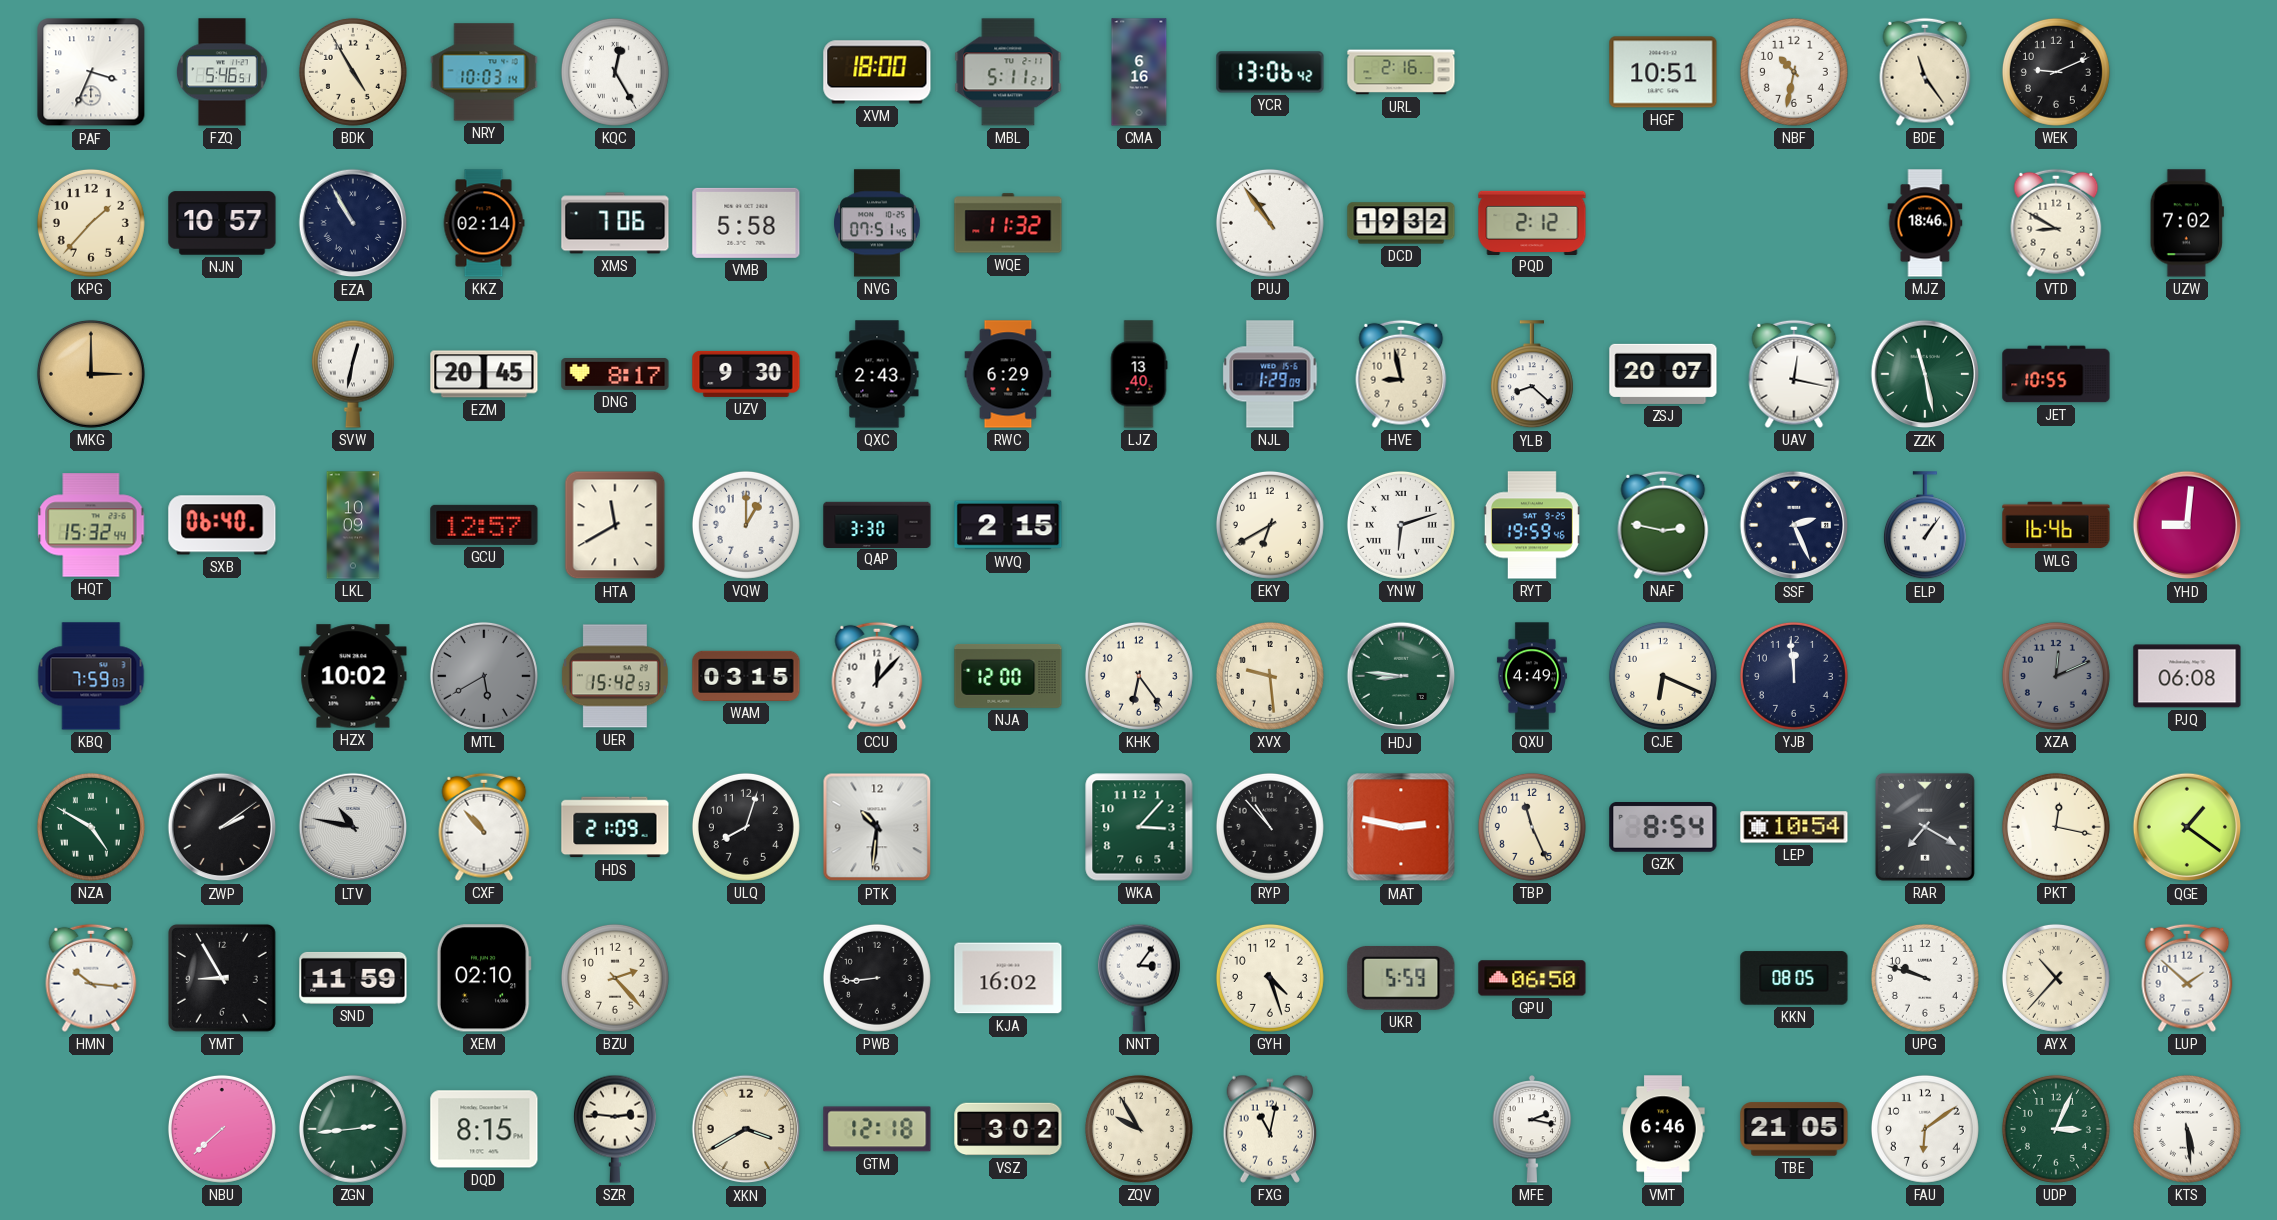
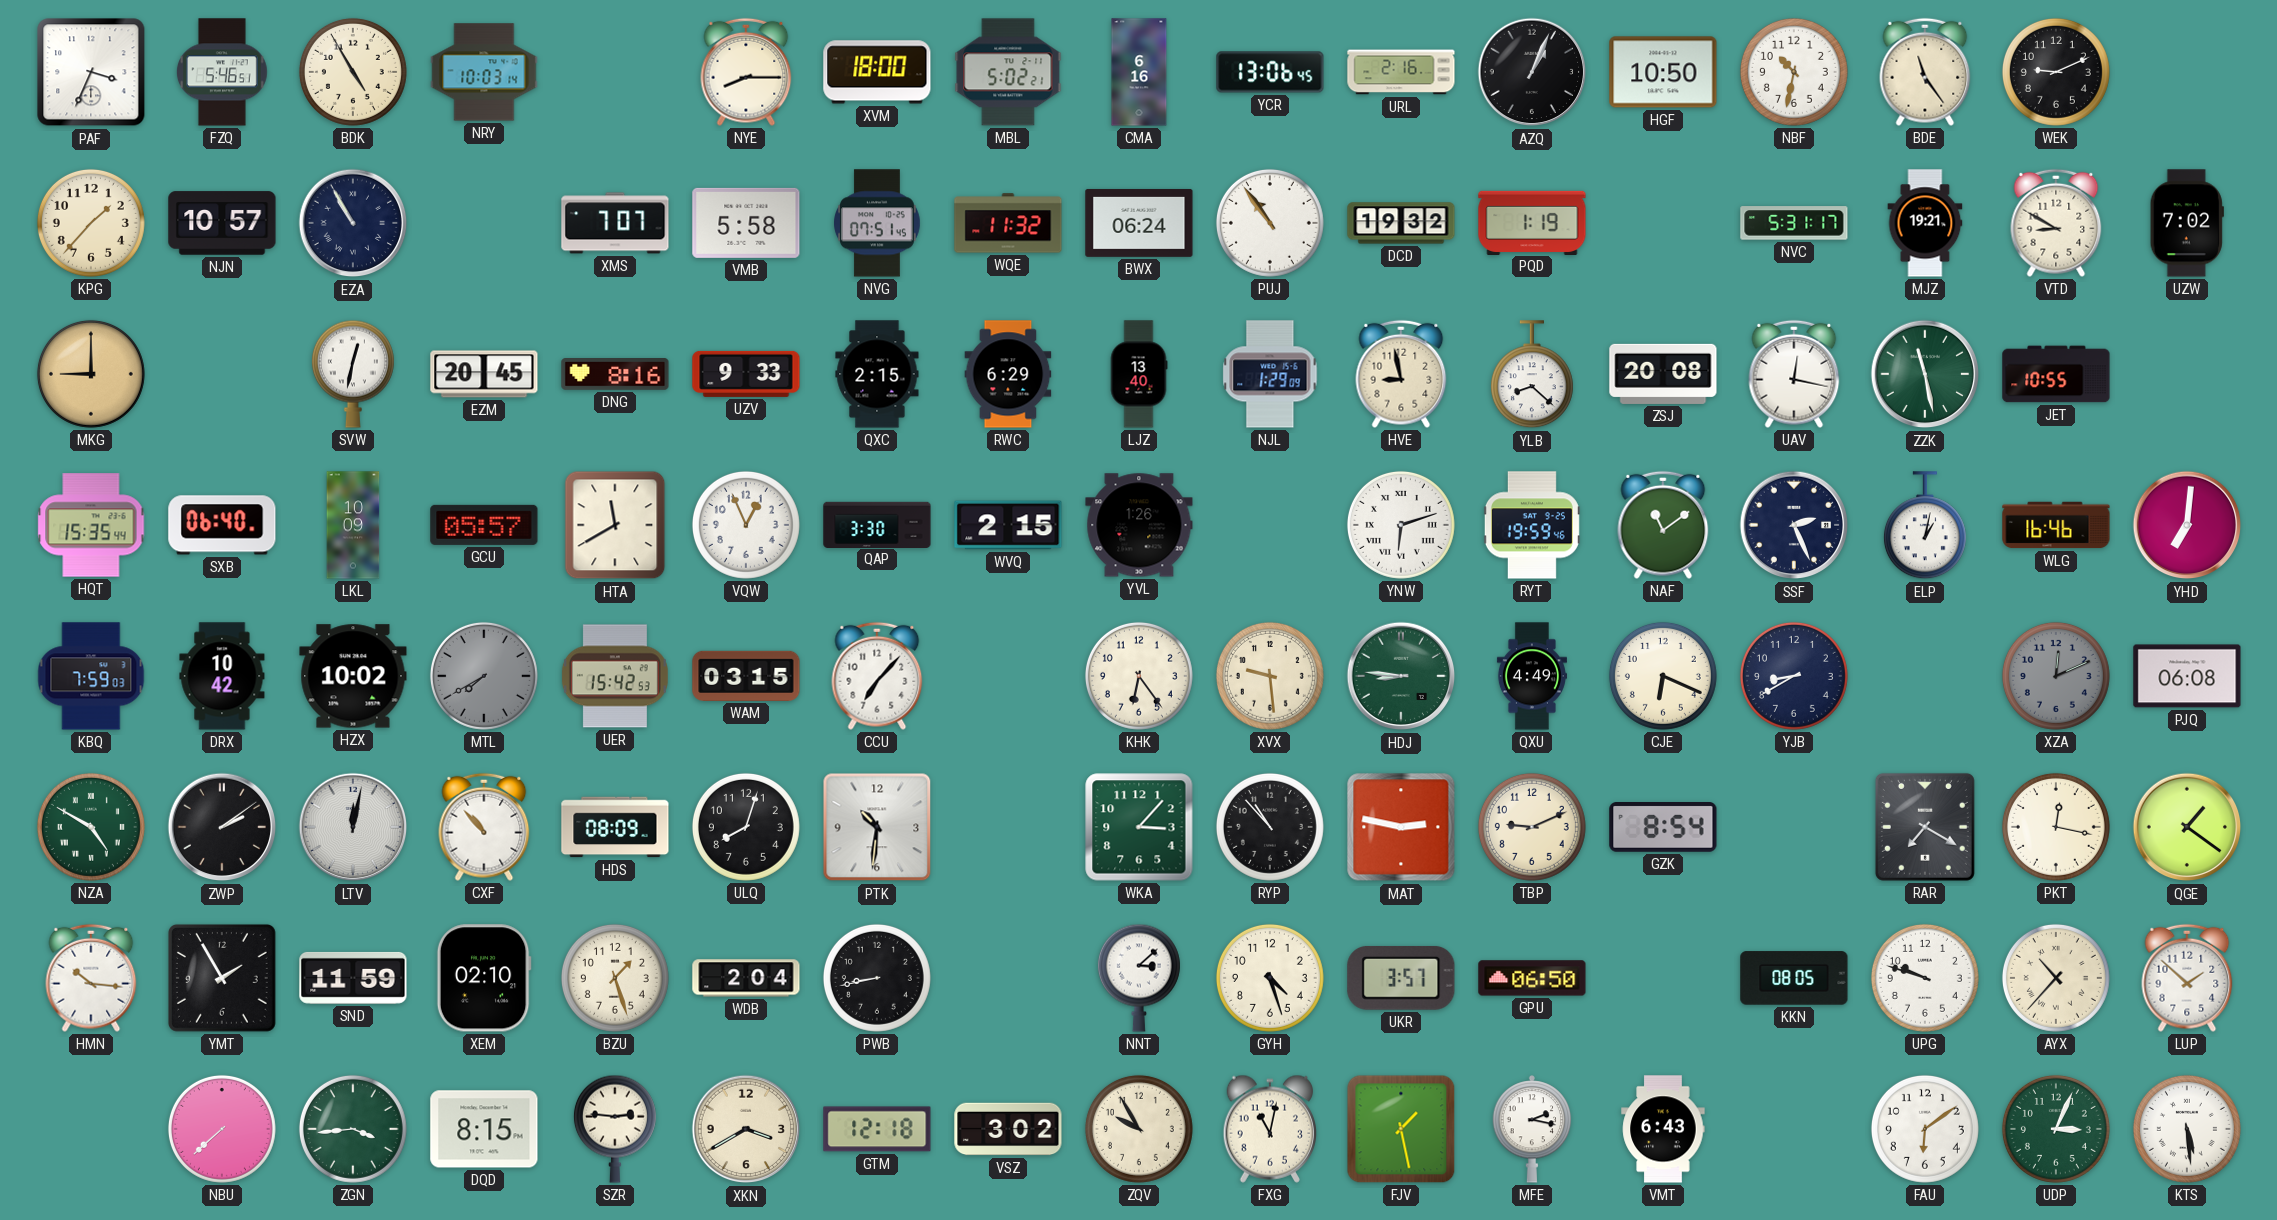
KQC: 12:25 -> none
NYE: none -> 8:15
MBL: 5:11 -> 5:02
YCR: 13:06:42 -> 13:06:45
AZQ: none -> 1:04
HGF: 10:51 -> 10:50
KKZ: 02:14 -> none
XMS: 7:06 -> 7:07
BWX: none -> 06:24
PQD: 2:12 -> 1:19
NVC: none -> 5:31
MJZ: 18:46 -> 19:21
MKG: 3:00 -> 9:00
DNG: 8:17 -> 8:16
UZV: 9:30 -> 9:33
QXC: 2:43 -> 2:15
ZSJ: 20:07 -> 20:08
HQT: 15:32 -> 15:35
GCU: 12:57 -> 05:57
VQW: 1:00 -> 12:56
YVL: none -> 1:26
EKY: 6:40 -> none
NAF: 2:47 -> 11:09
ELP: 1:06 -> 1:02
YHD: 9:01 -> 7:01
DRX: none -> 10:42
MTL: 5:40 -> 7:40
CCU: 12:07 -> 7:07
NJA: 12:00 -> none
YJB: 11:59 -> 8:40
LTV: 10:47 -> 12:02
HDS: 21:09 -> 08:09
TBP: 11:26 -> 9:11
LEP: 10:54 -> none
YMT: 8:55 -> 1:55
BZU: 2:23 -> 1:27
WDB: none -> 2:04
PWB: 8:44 -> 8:43
KJA: 16:02 -> none
NNT: 3:06 -> 3:08
UKR: 5:59 -> 3:57
ZGN: 2:44 -> 3:44
FJV: none -> 1:28
VMT: 6:46 -> 6:43
TBE: 21:05 -> none
